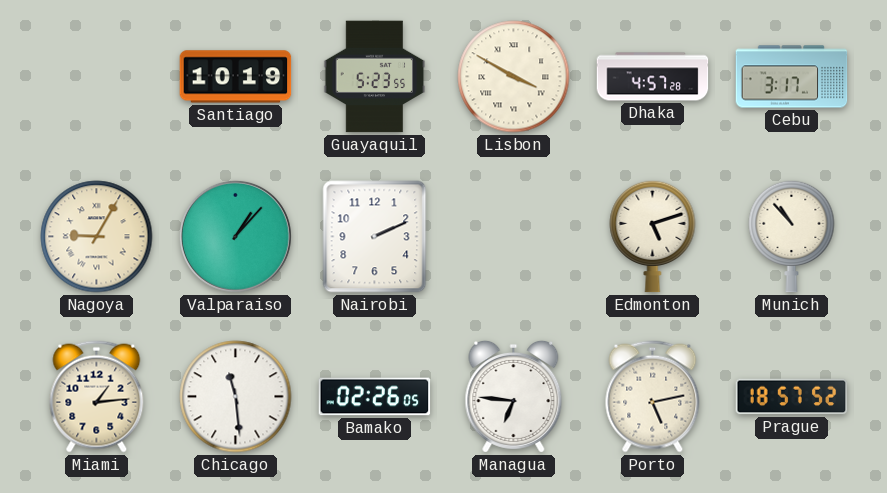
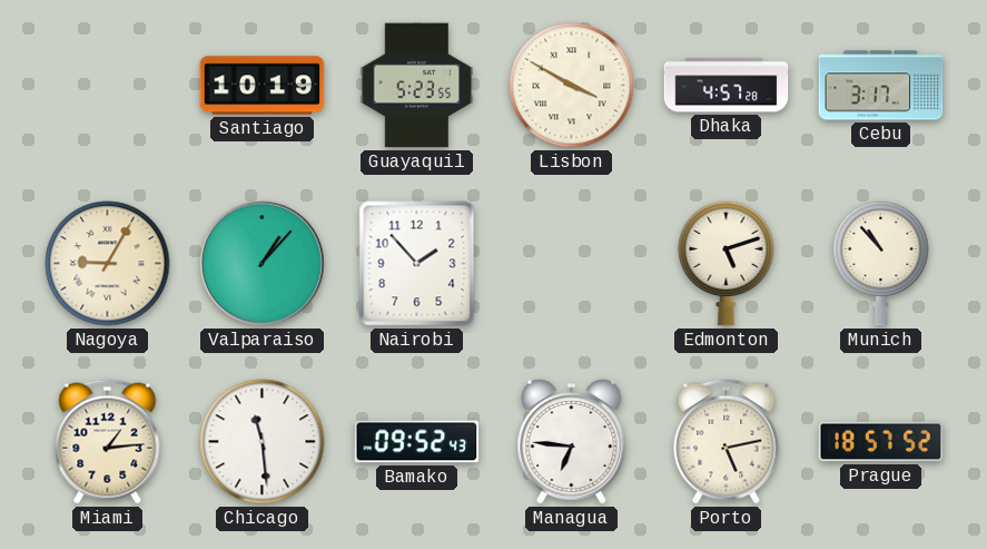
Nairobi: 2:11 -> 1:53
Bamako: 02:26 -> 09:52
